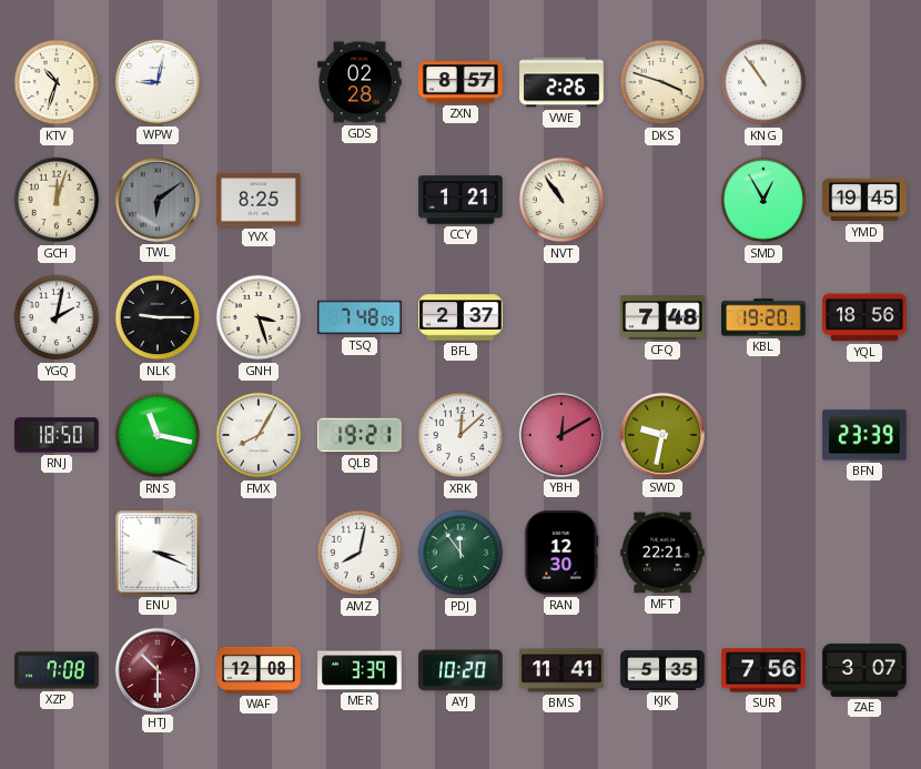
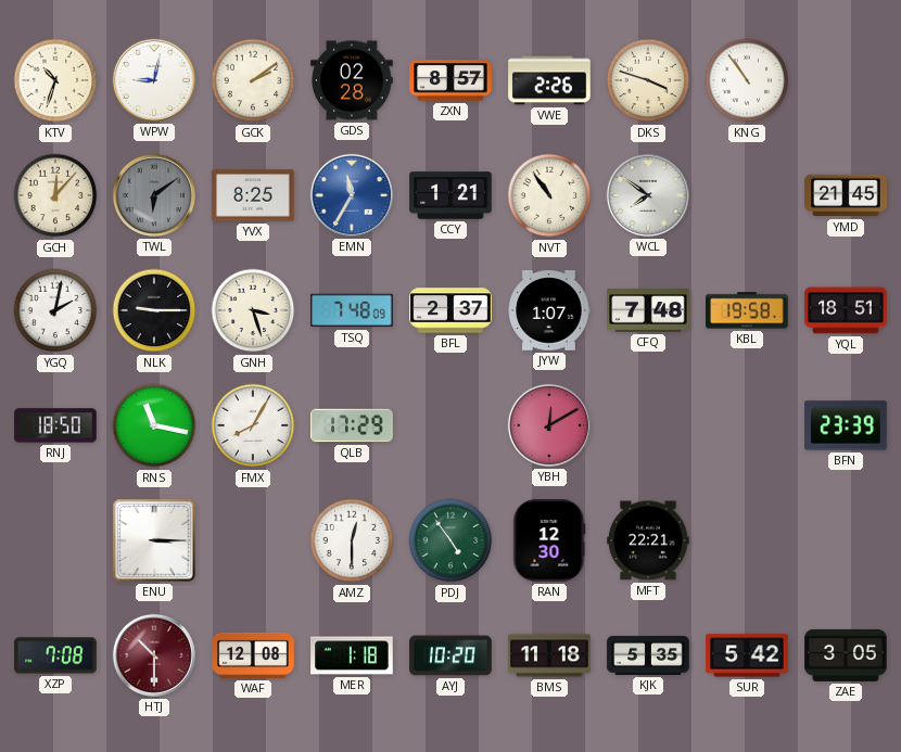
GCK: none -> 2:09
GCH: 12:03 -> 12:07
EMN: none -> 11:35
WCL: none -> 7:51
SMD: 12:55 -> none
YMD: 19:45 -> 21:45
JYW: none -> 1:07
KBL: 19:20 -> 19:58
YQL: 18:56 -> 18:51
QLB: 19:21 -> 17:29
XRK: 12:08 -> none
SWD: 9:32 -> none
ENU: 3:19 -> 3:15
AMZ: 8:02 -> 12:30
PDJ: 11:54 -> 4:54
MER: 3:39 -> 1:18
BMS: 11:41 -> 11:18
SUR: 7:56 -> 5:42
ZAE: 3:07 -> 3:05
